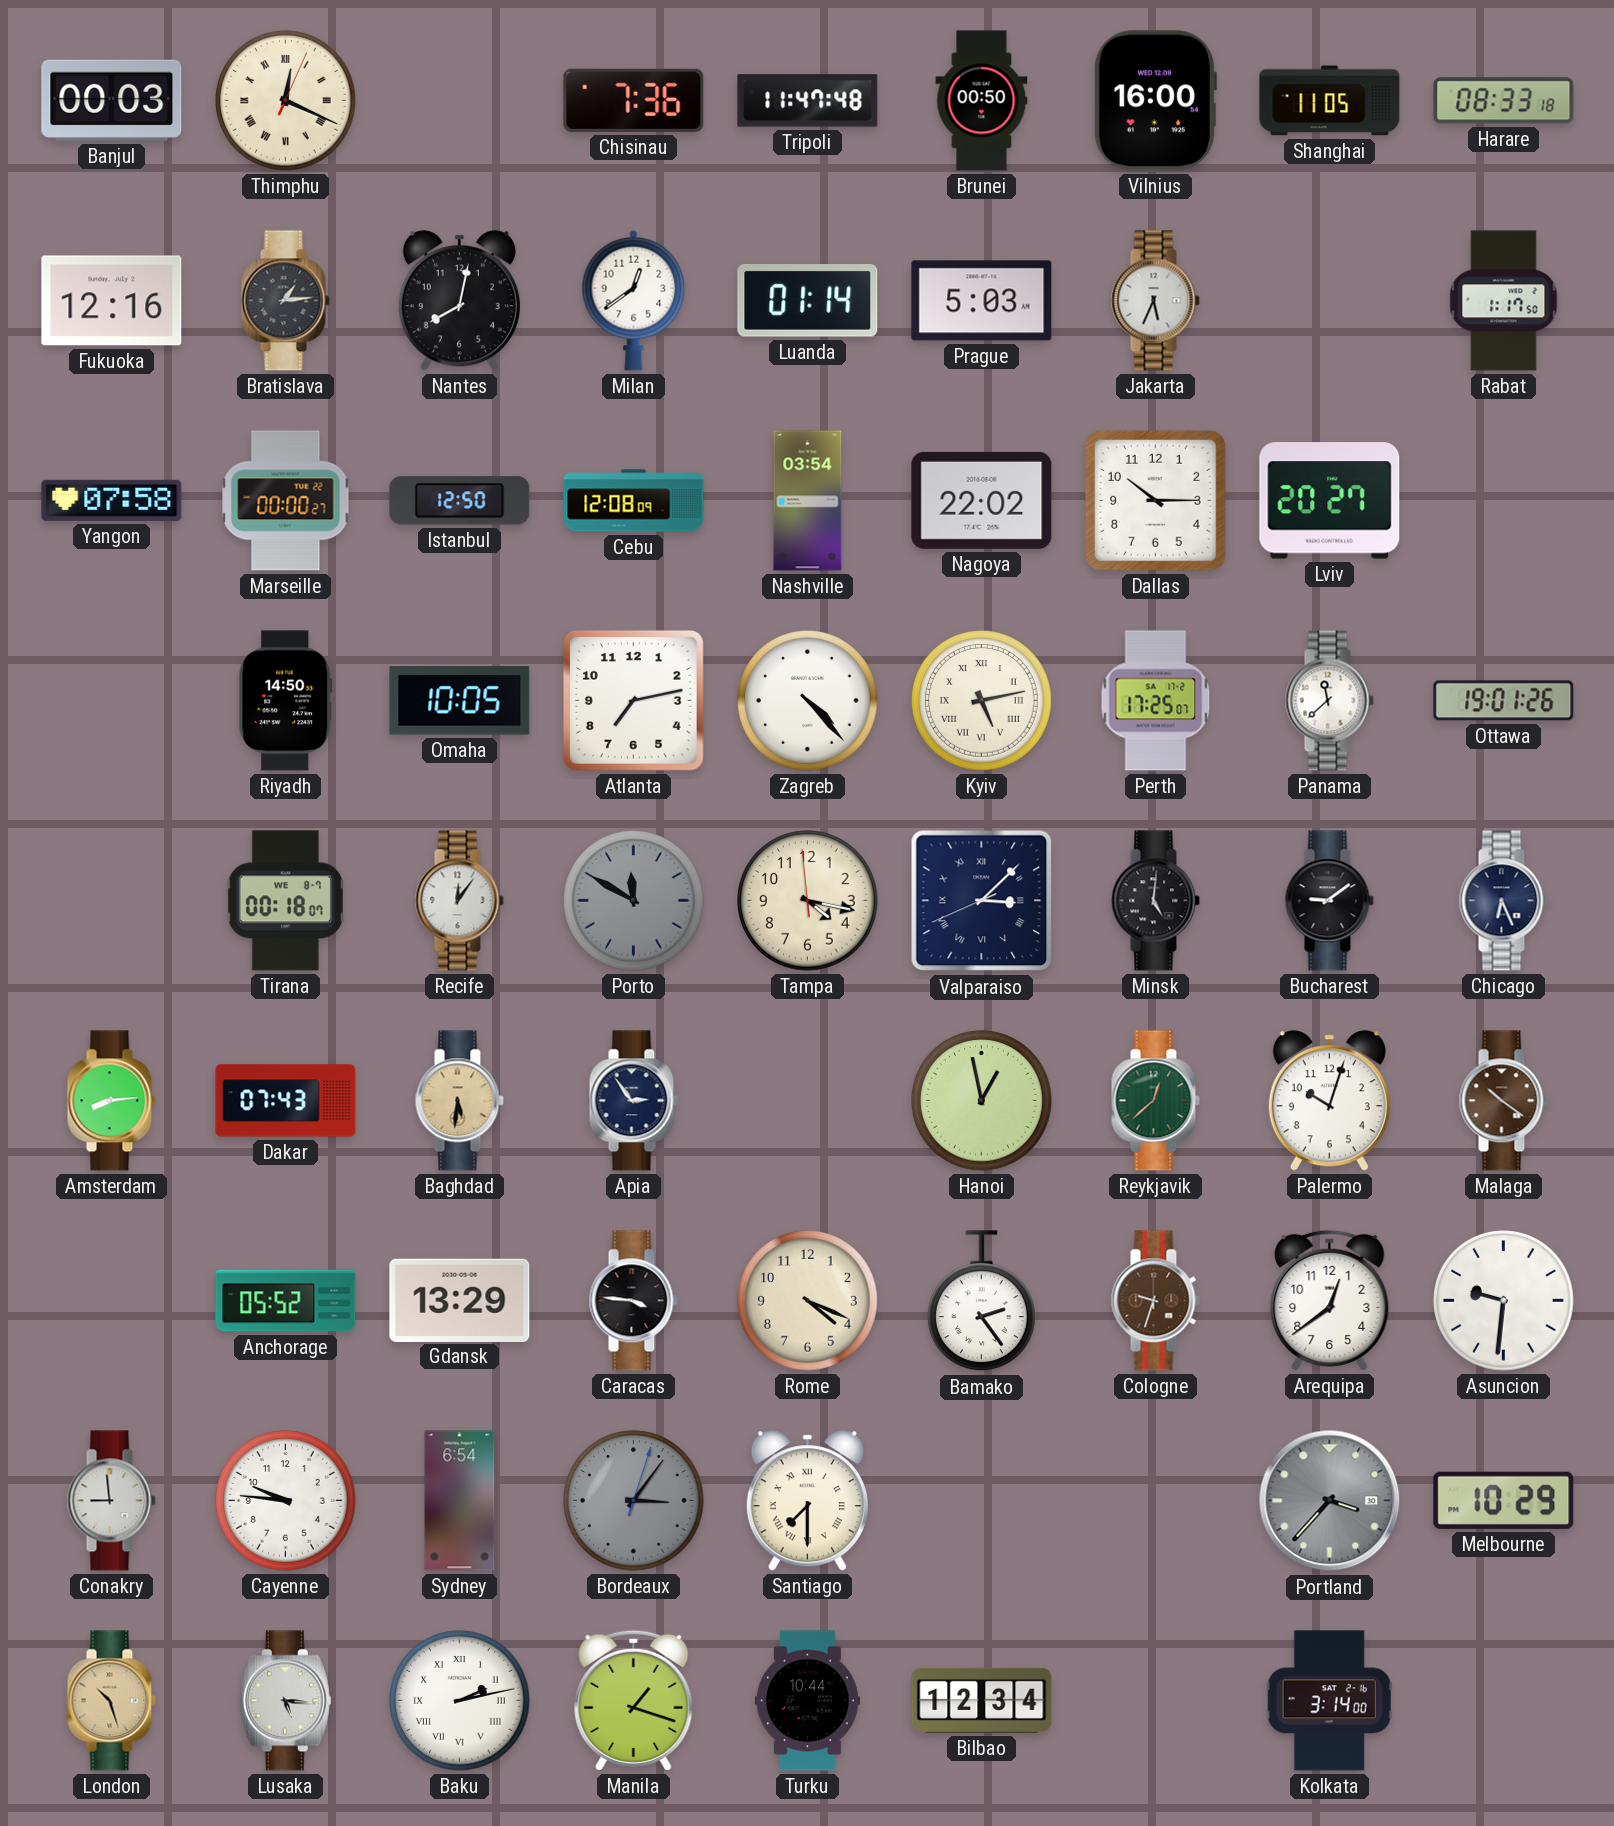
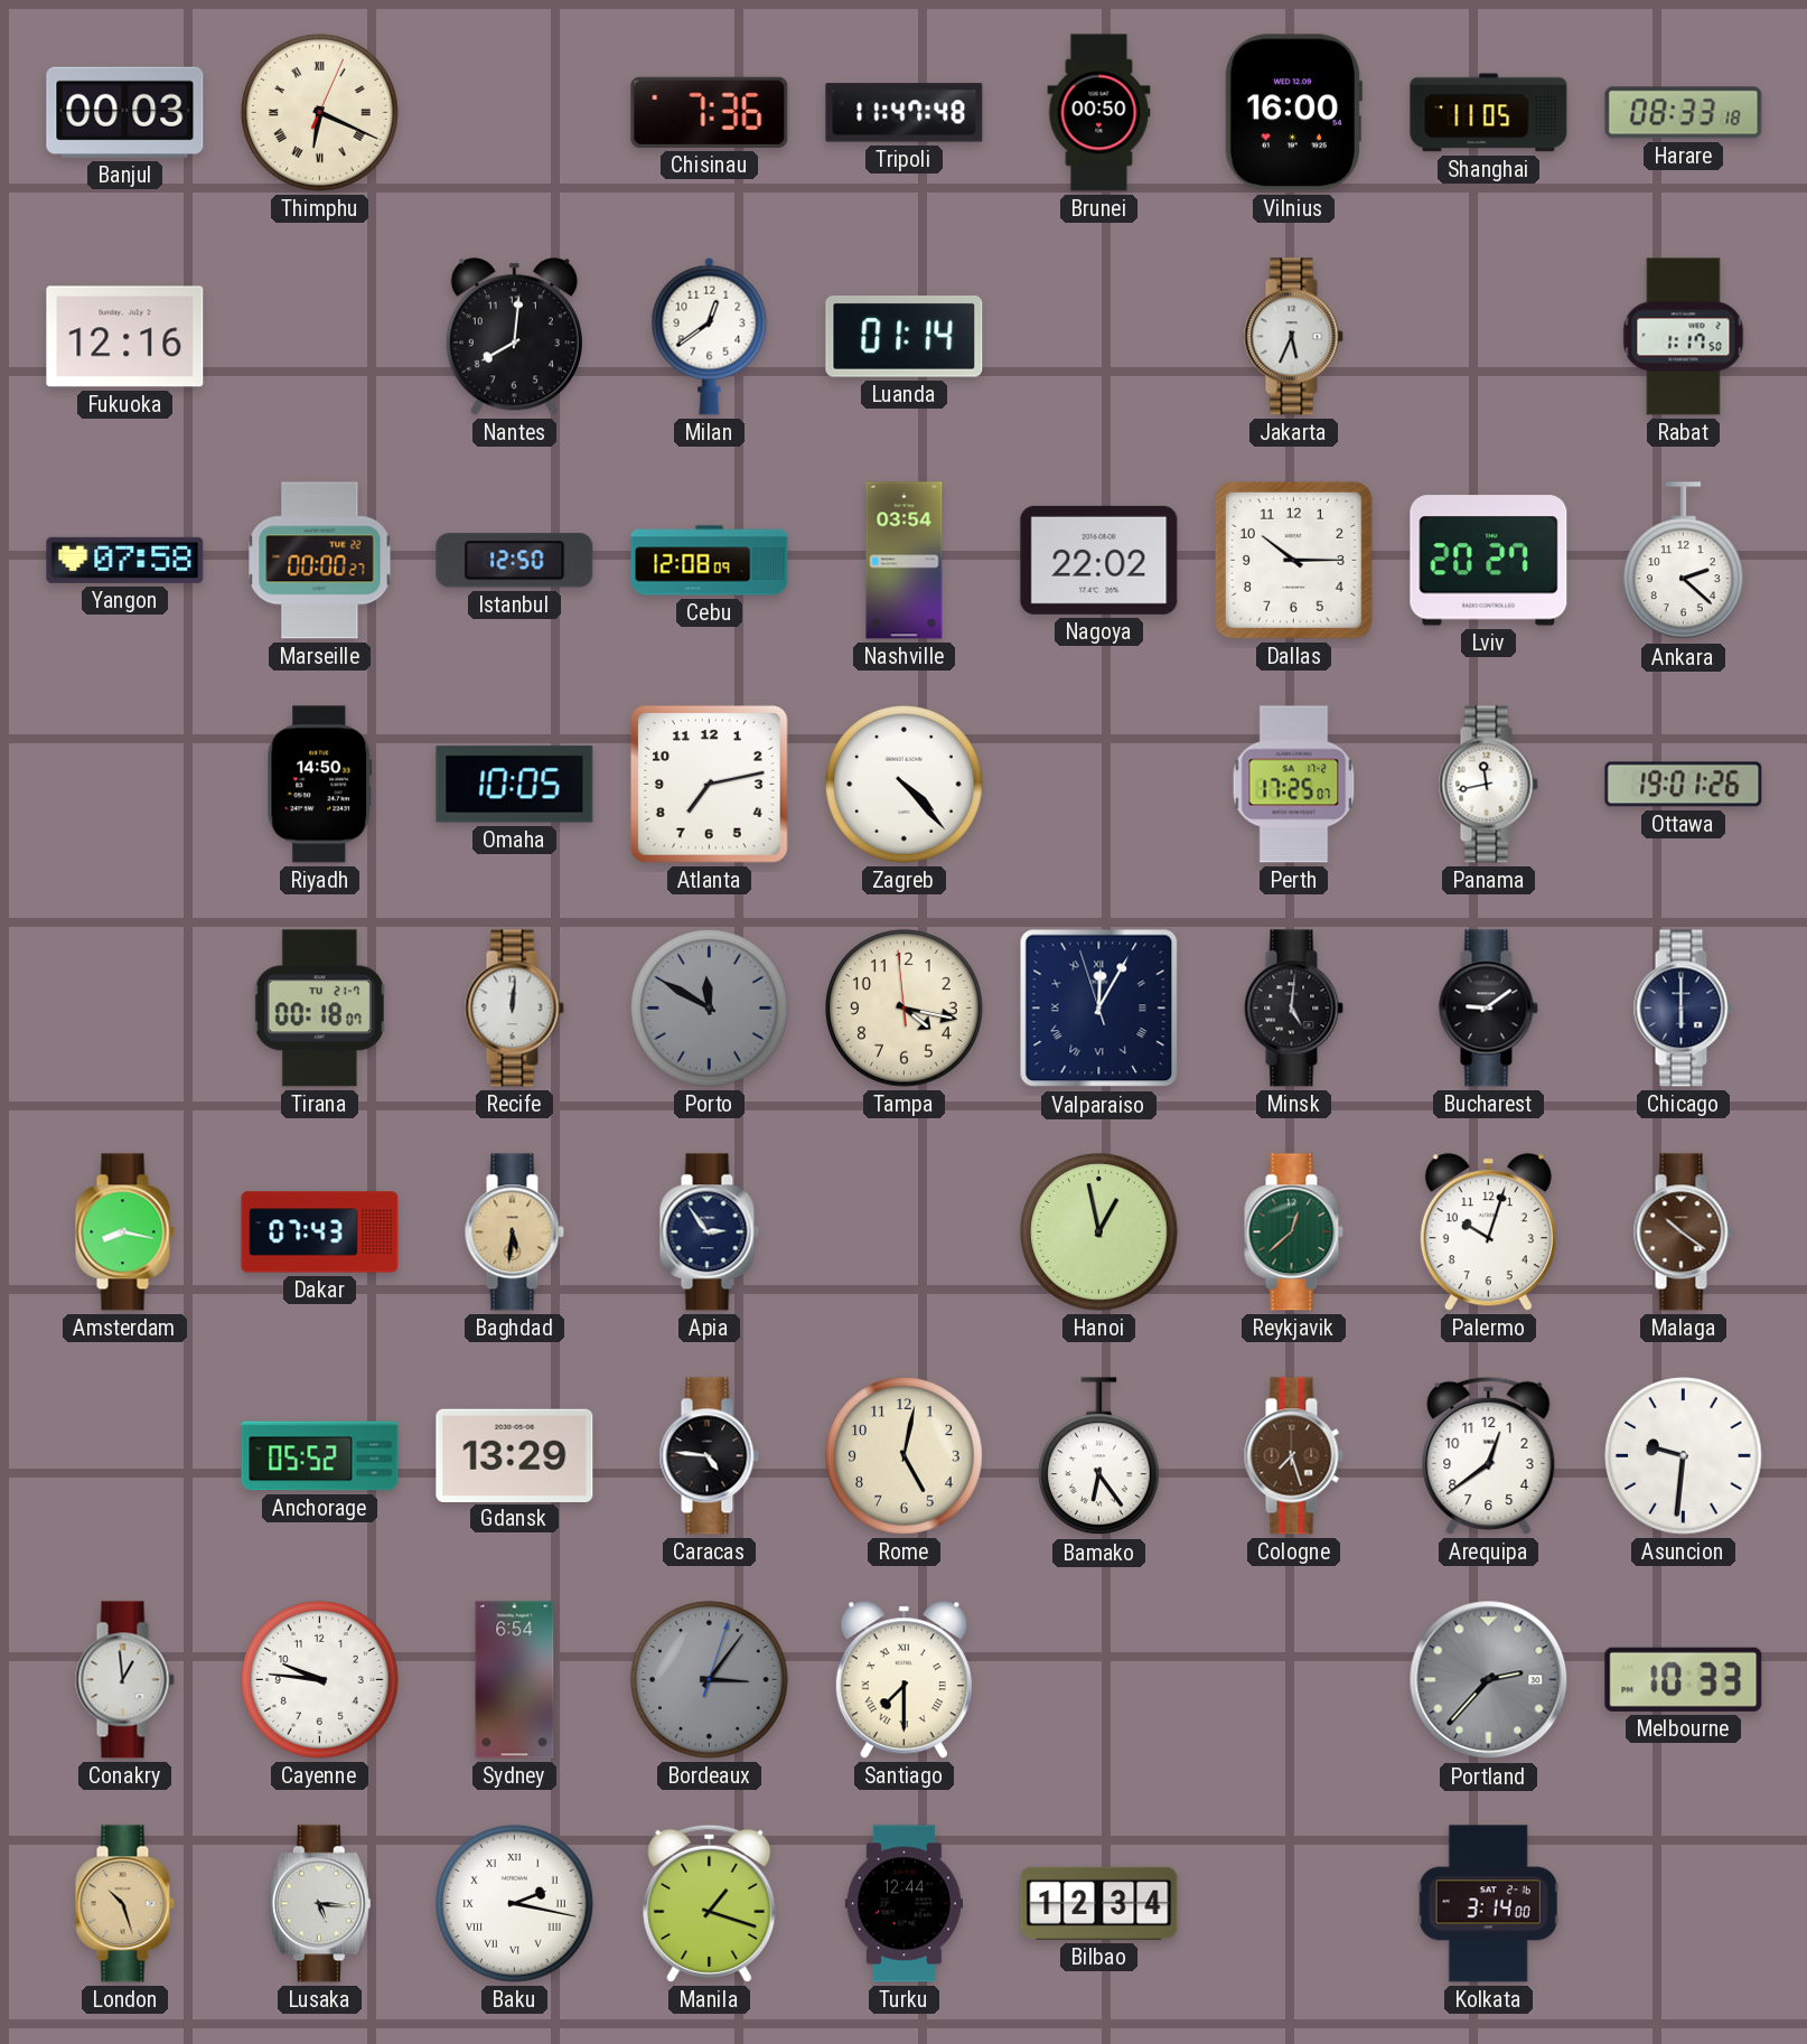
Thimphu: 12:19 -> 6:19
Bratislava: 1:14 -> none
Nantes: 8:02 -> 8:01
Prague: 5:03 -> none
Ankara: none -> 2:22
Kyiv: 5:13 -> none
Panama: 11:38 -> 11:43
Tirana date: WE 8-7 -> TU 21-7
Recife: 12:06 -> 12:01
Valparaiso: 3:07 -> 12:04
Chicago: 6:26 -> 6:00
Amsterdam: 8:14 -> 8:17
Caracas: 3:46 -> 4:46
Rome: 4:19 -> 5:02
Bamako: 2:24 -> 6:24
Cologne: 9:33 -> 7:27
Conakry: 8:59 -> 12:59
Portland: 3:37 -> 2:37
Melbourne: 10:29 -> 10:33
Baku: 2:13 -> 2:17
Turku: 10:44 -> 12:44
